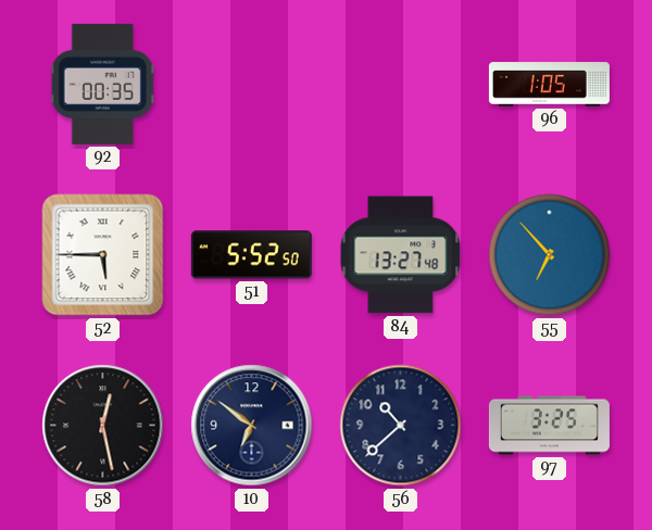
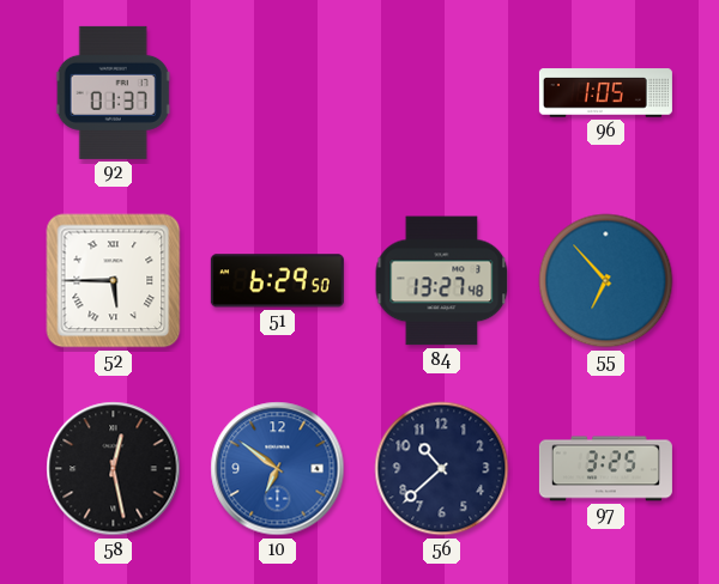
92: 00:35 -> 01:37
51: 5:52 -> 6:29
10 dial: navy -> blue
